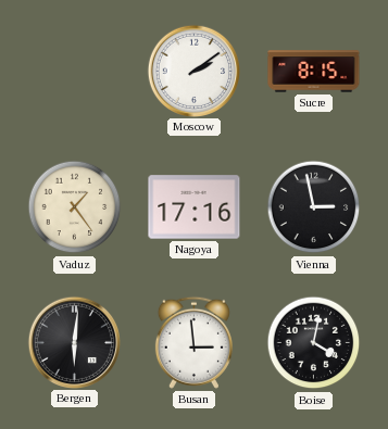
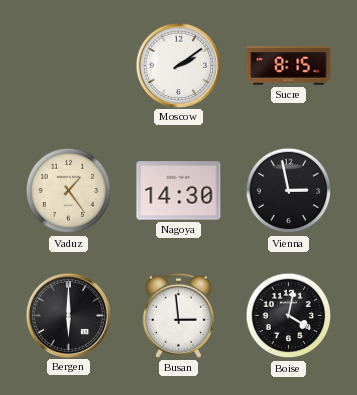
Nagoya: 17:16 -> 14:30
Bergen: 6:01 -> 6:00
